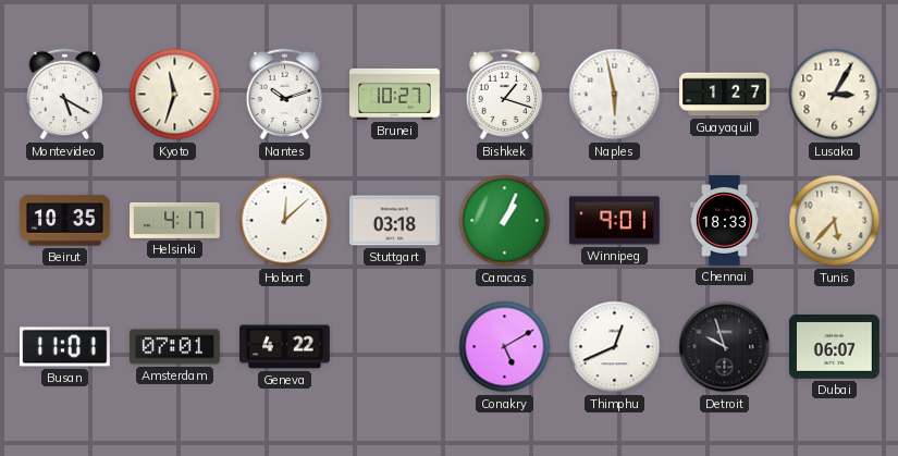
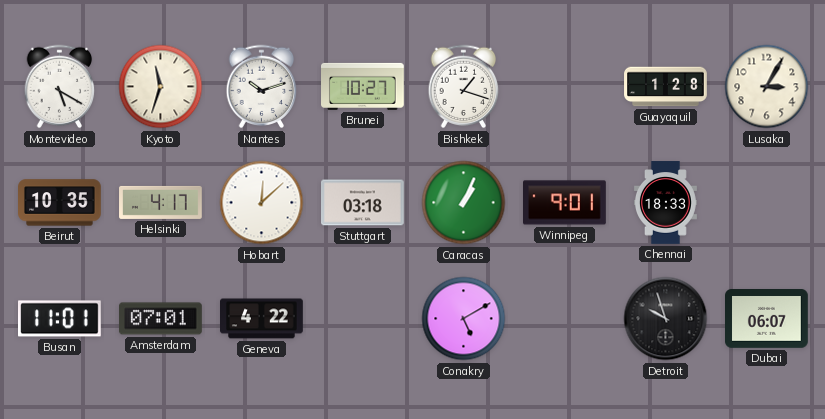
Naples: 5:58 -> none
Guayaquil: 1:27 -> 1:28
Tunis: 5:37 -> none
Thimphu: 12:41 -> none
